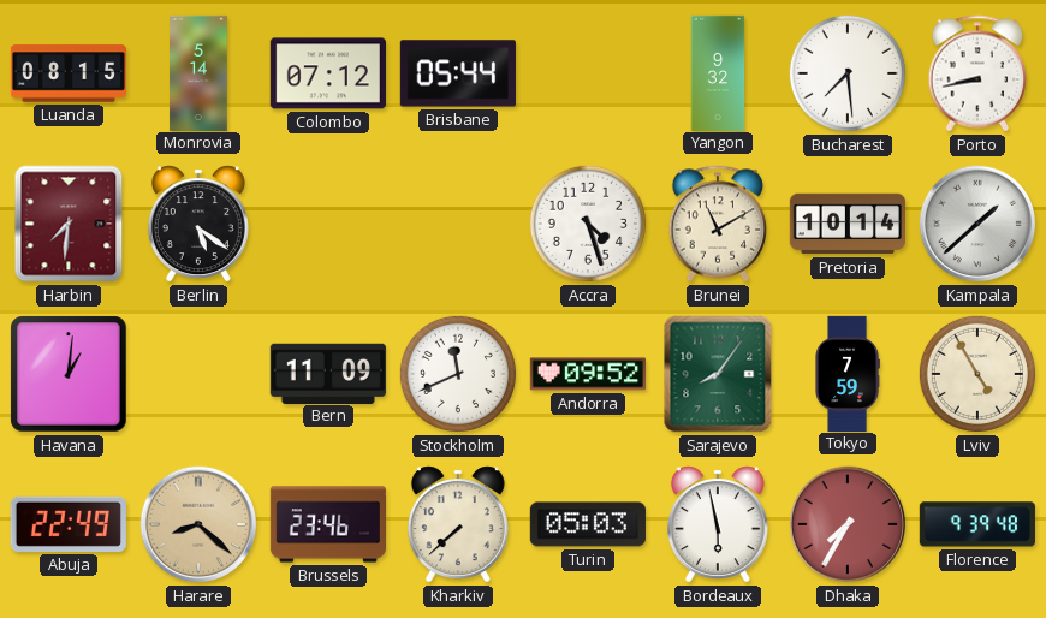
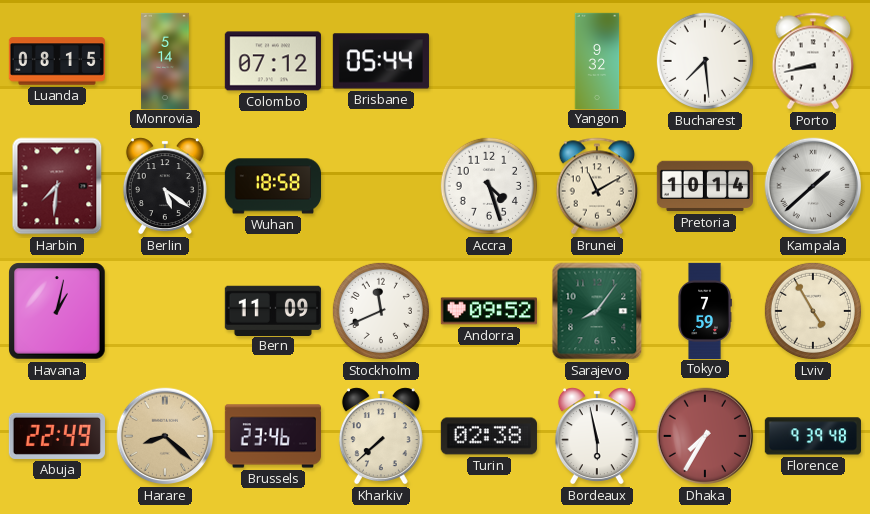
Wuhan: none -> 18:58
Havana: 1:01 -> 1:02
Turin: 05:03 -> 02:38
